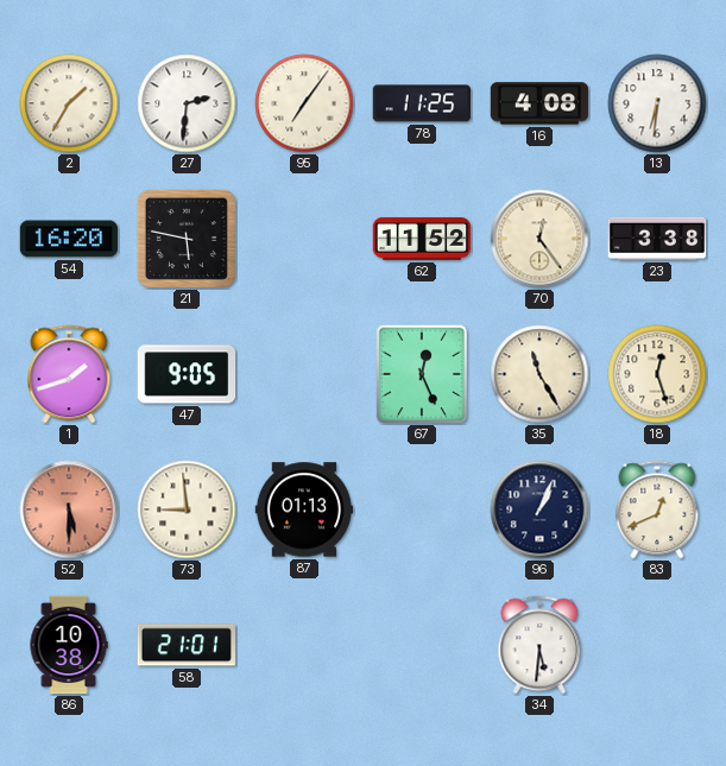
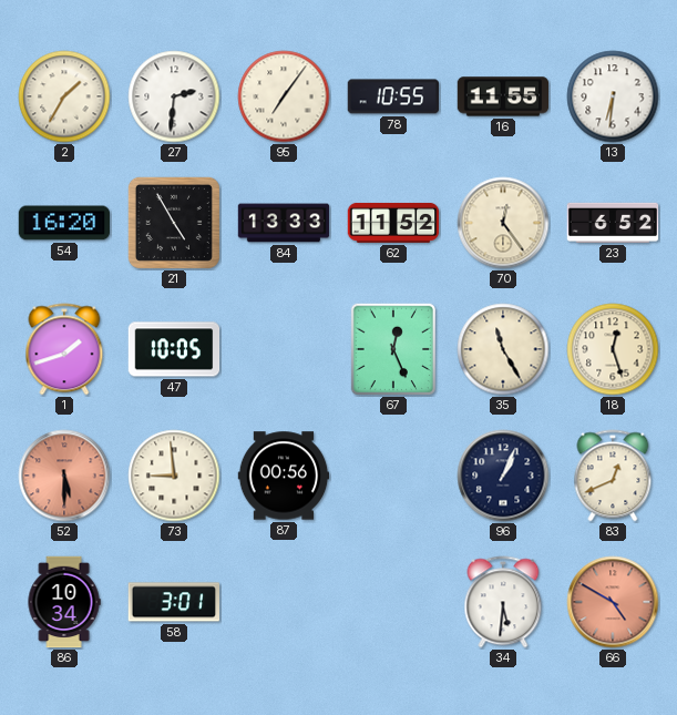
78: 11:25 -> 10:55
16: 4:08 -> 11:55
21: 5:47 -> 4:55
84: none -> 13:33
23: 3:38 -> 6:52
47: 9:05 -> 10:05
87: 01:13 -> 00:56
86: 10:38 -> 10:34
58: 21:01 -> 3:01
66: none -> 4:50
